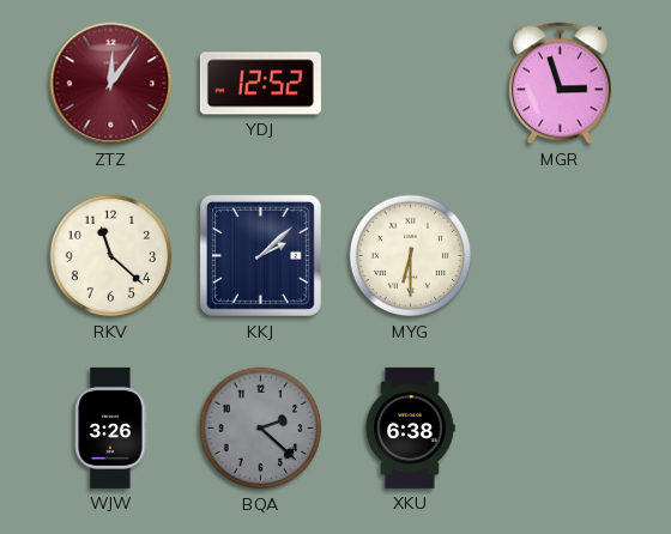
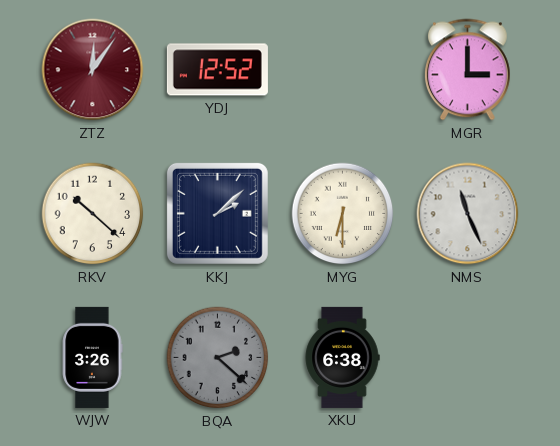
MGR: 2:57 -> 3:00
RKV: 11:22 -> 10:22
NMS: none -> 11:26
